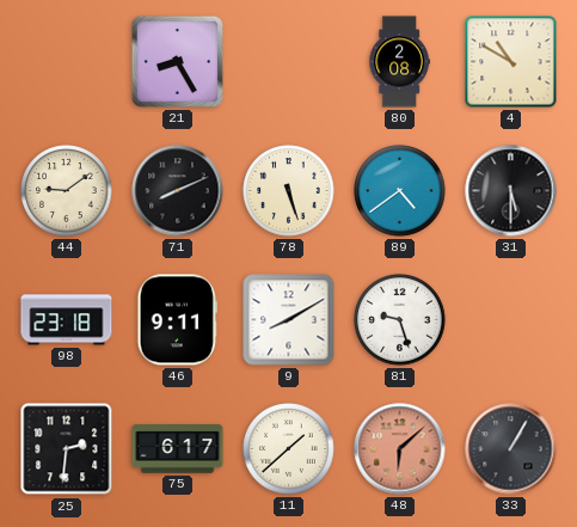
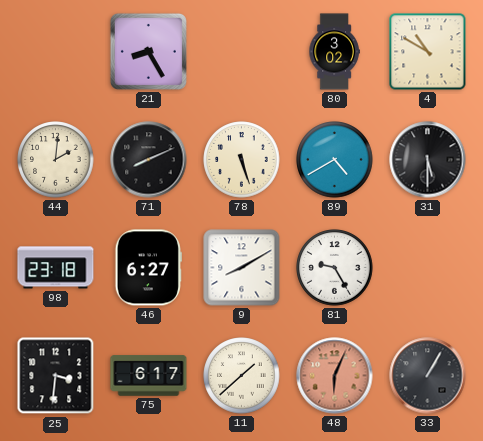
80: 2:08 -> 3:02
44: 9:09 -> 2:01
89: 4:39 -> 4:40
46: 9:11 -> 6:27
81: 9:27 -> 9:25
25: 2:31 -> 3:31
48: 6:08 -> 6:04
